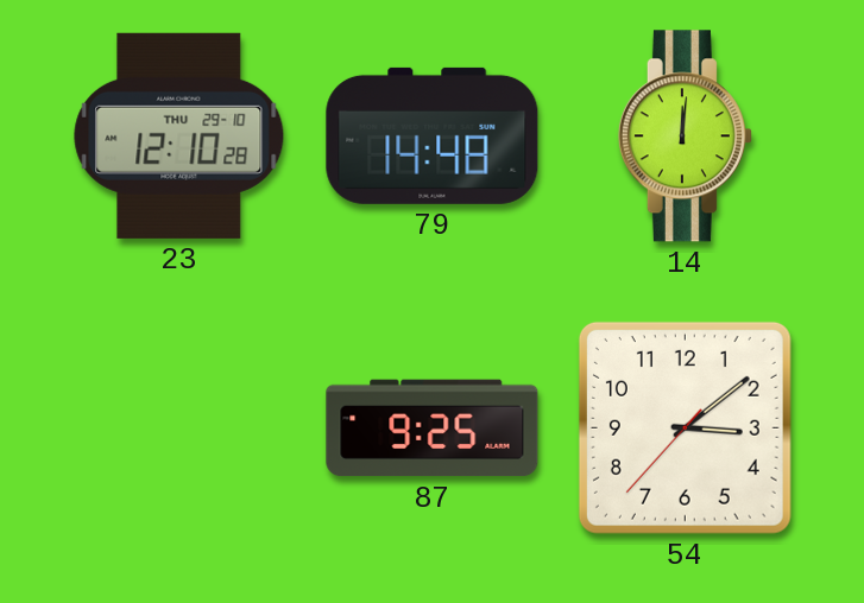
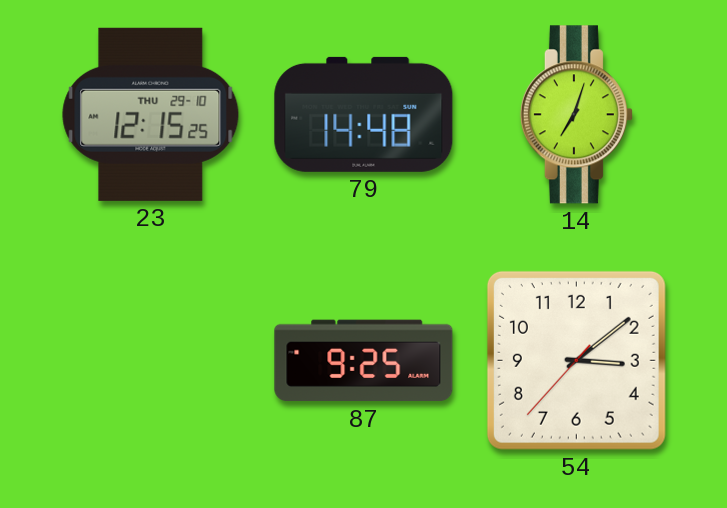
23: 12:10 -> 12:15
14: 12:01 -> 7:03
